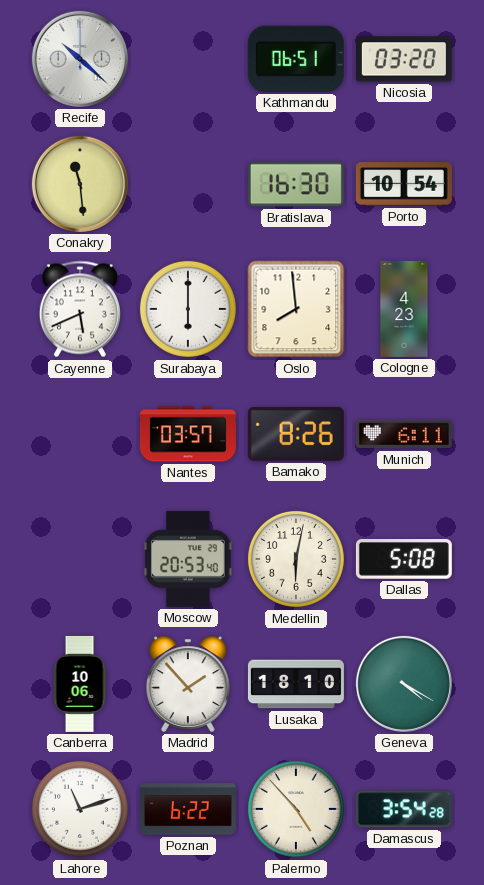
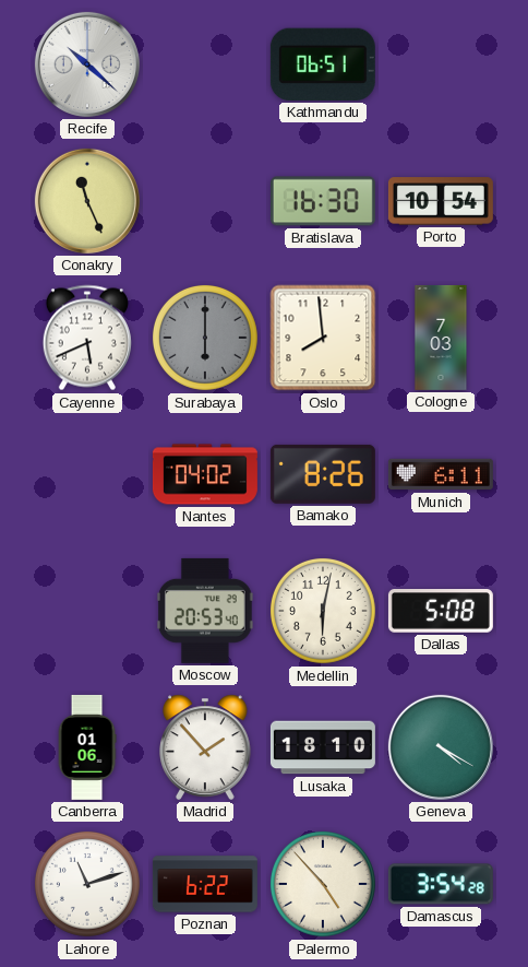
Nicosia: 03:20 -> none
Conakry: 11:29 -> 11:26
Surabaya dial: white -> grey
Cologne: 4:23 -> 7:03
Nantes: 03:57 -> 04:02
Canberra: 10:06 -> 01:06
